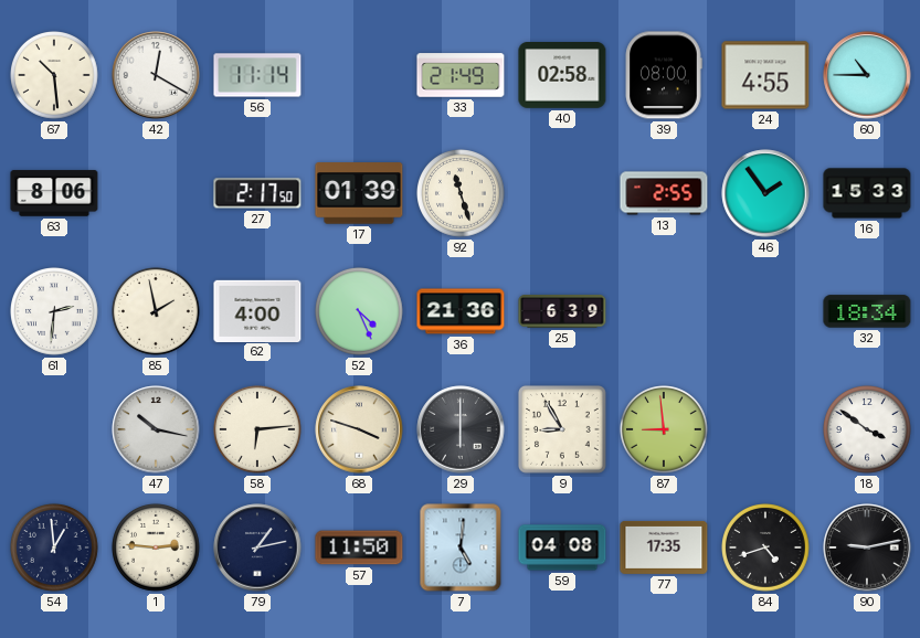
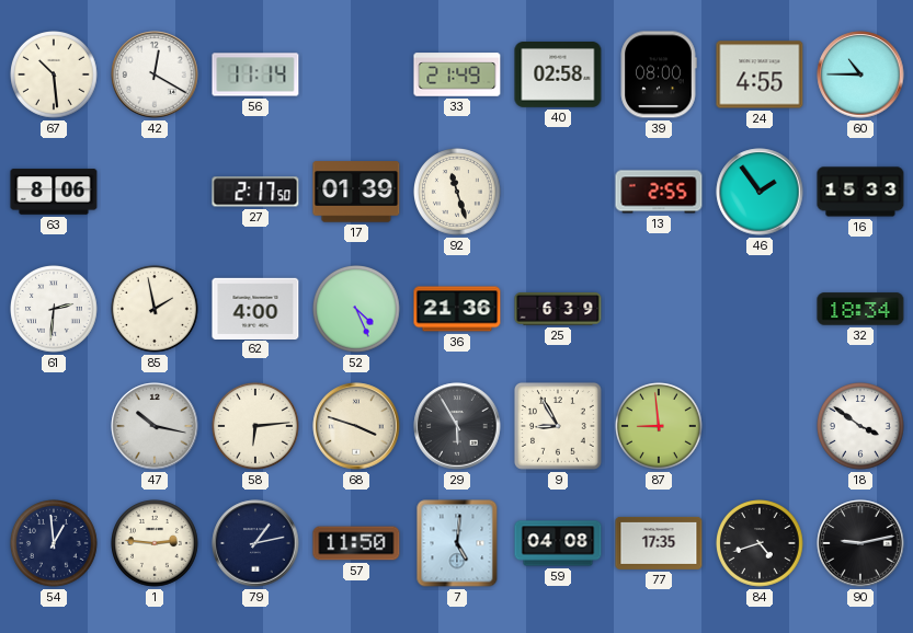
29: 6:00 -> 5:55
